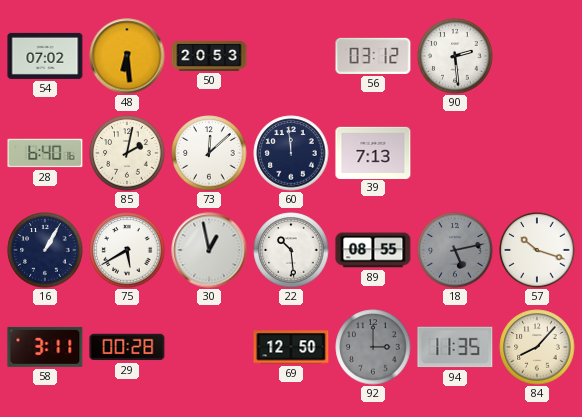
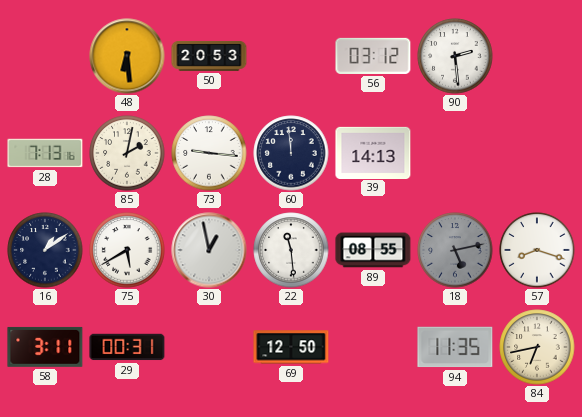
54: 07:02 -> none
28: 6:40 -> 7:13
73: 12:08 -> 9:16
39: 7:13 -> 14:13
16: 1:05 -> 1:09
22: 10:29 -> 11:29
57: 10:18 -> 8:18
29: 00:28 -> 00:31
92: 3:00 -> none
84: 8:07 -> 6:43
